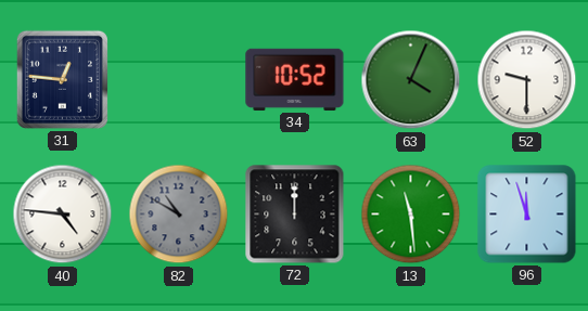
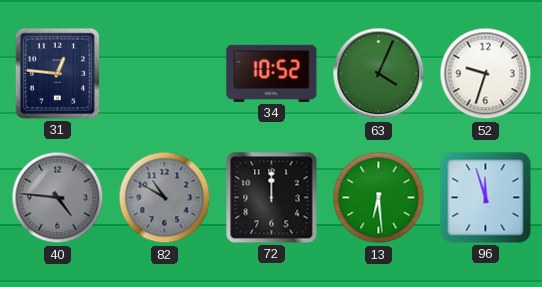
52: 9:30 -> 9:33
40 dial: white -> grey
13: 11:29 -> 6:29
